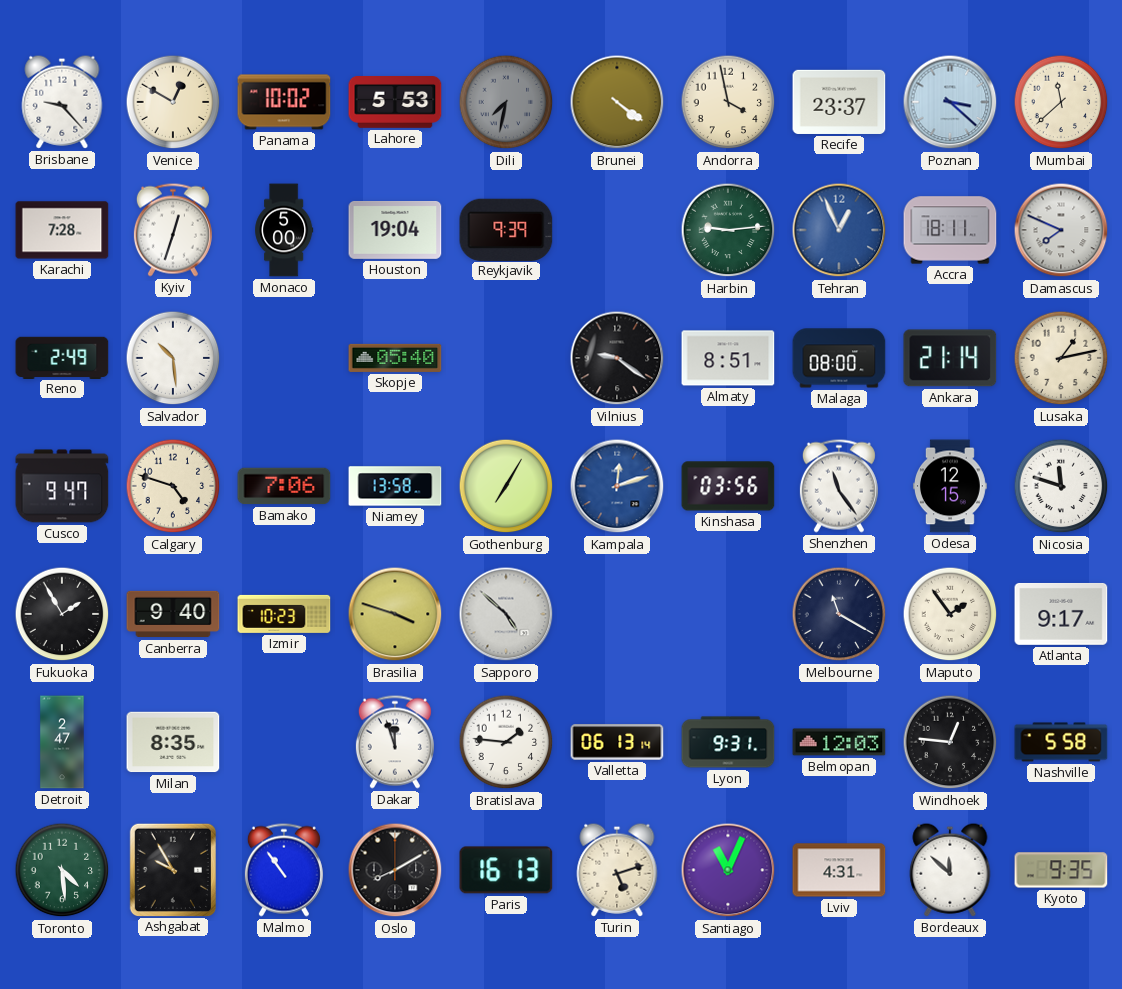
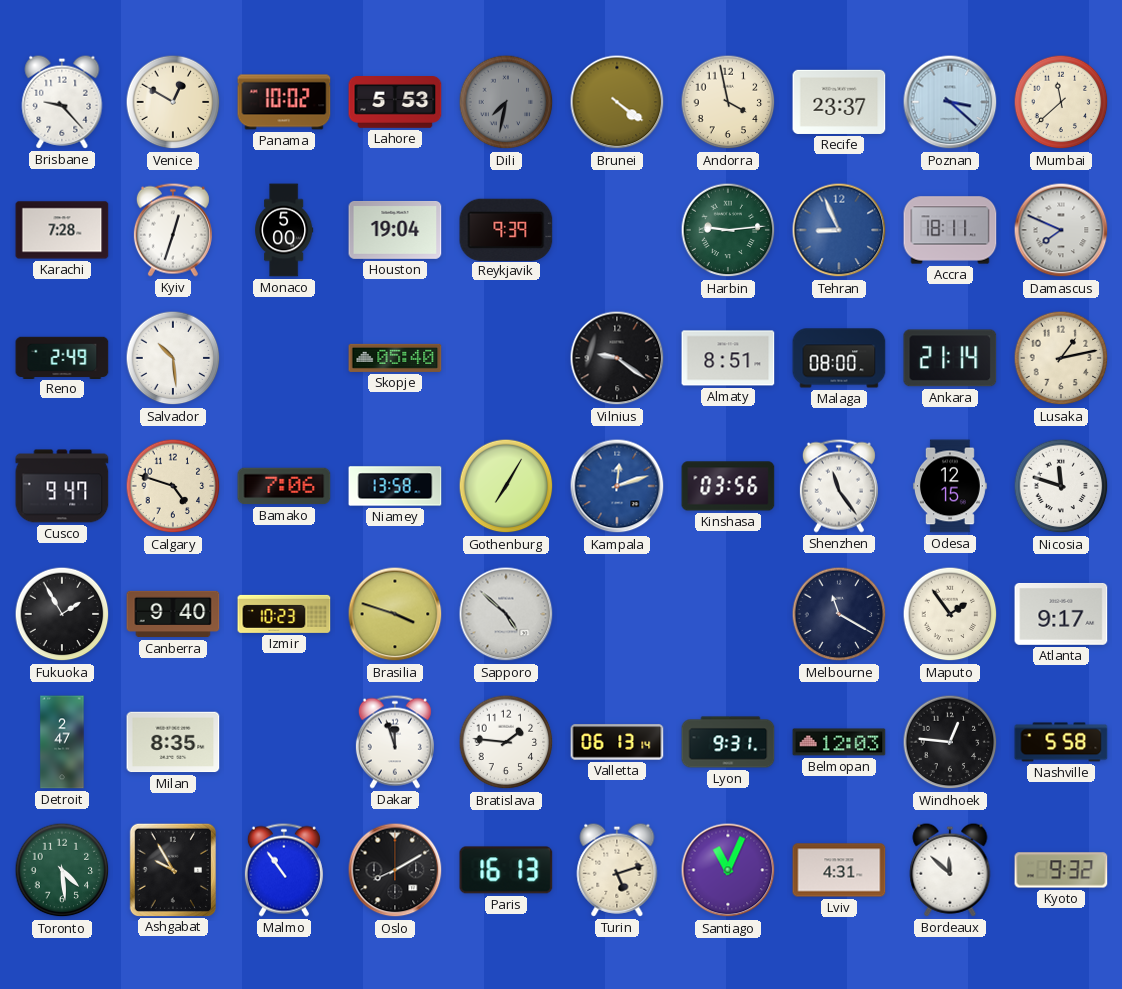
Tehran: 12:56 -> 8:56
Kyoto: 9:35 -> 9:32
